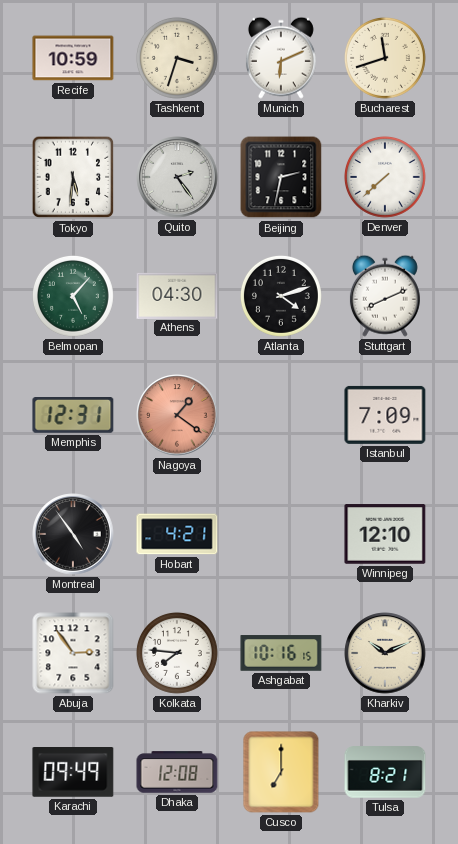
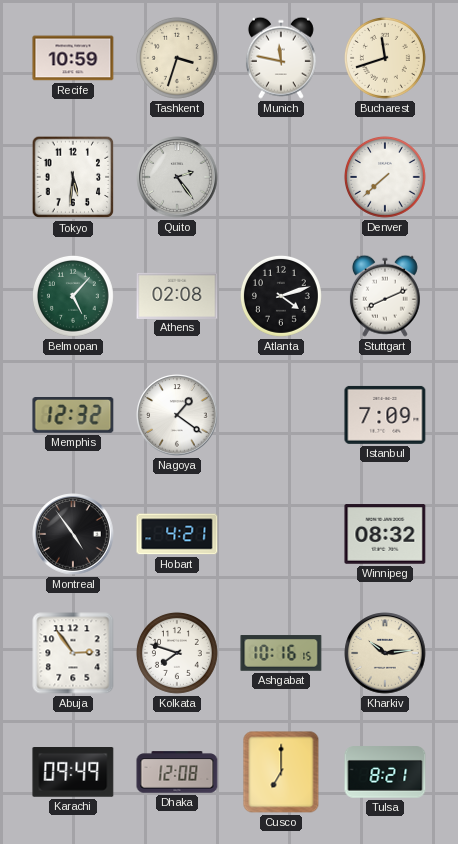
Munich: 6:11 -> 11:47
Beijing: 2:32 -> none
Athens: 04:30 -> 02:08
Memphis: 12:31 -> 12:32
Nagoya dial: salmon -> white
Winnipeg: 12:10 -> 08:32
Kolkata: 7:46 -> 7:48
Kharkiv: 10:11 -> 10:14
